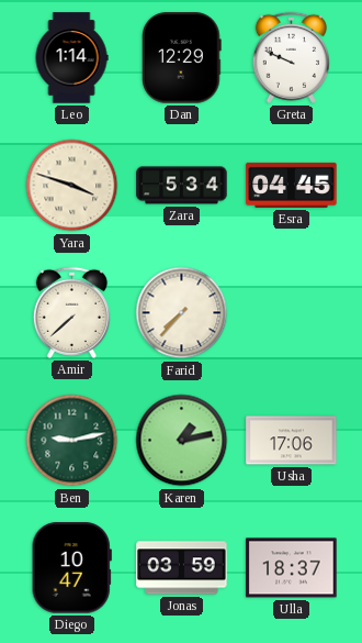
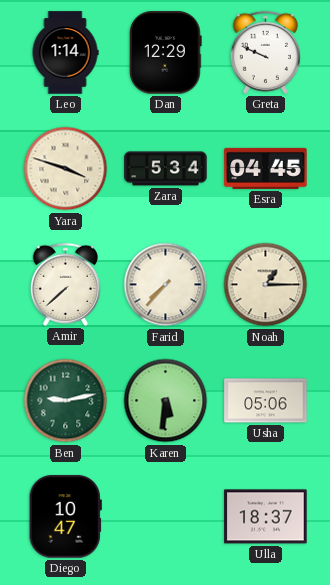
Noah: none -> 1:15
Karen: 1:13 -> 5:31
Usha: 17:06 -> 05:06
Jonas: 03:59 -> none
